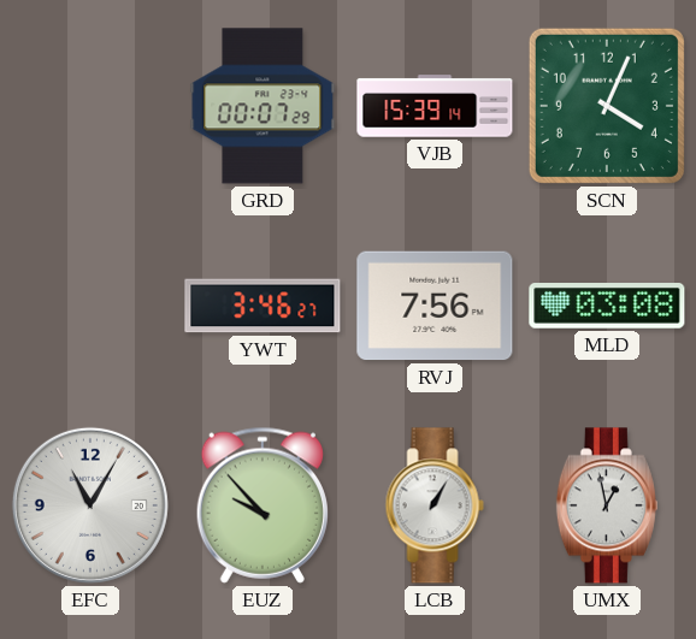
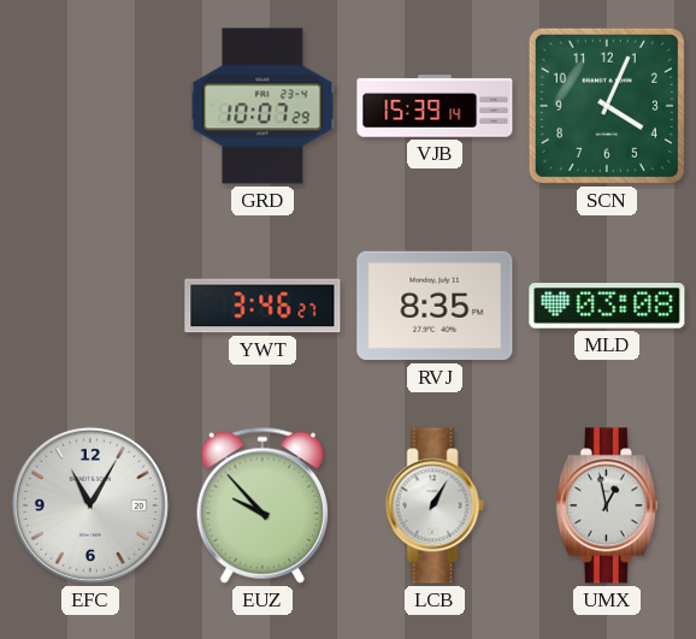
GRD: 00:07 -> 10:07
RVJ: 7:56 -> 8:35
